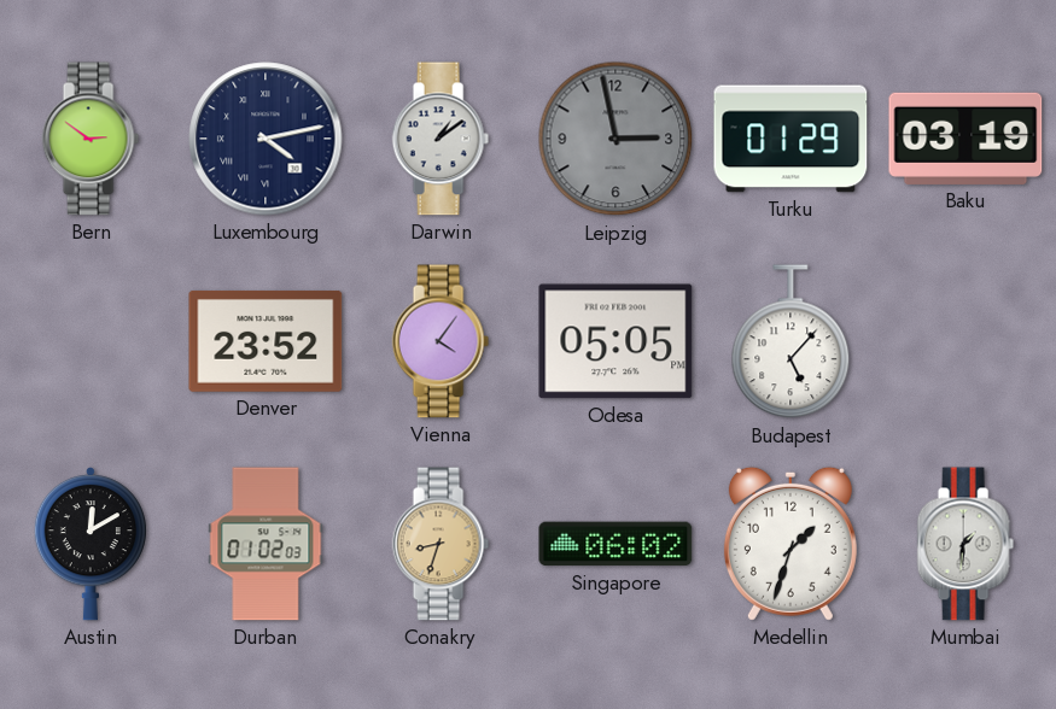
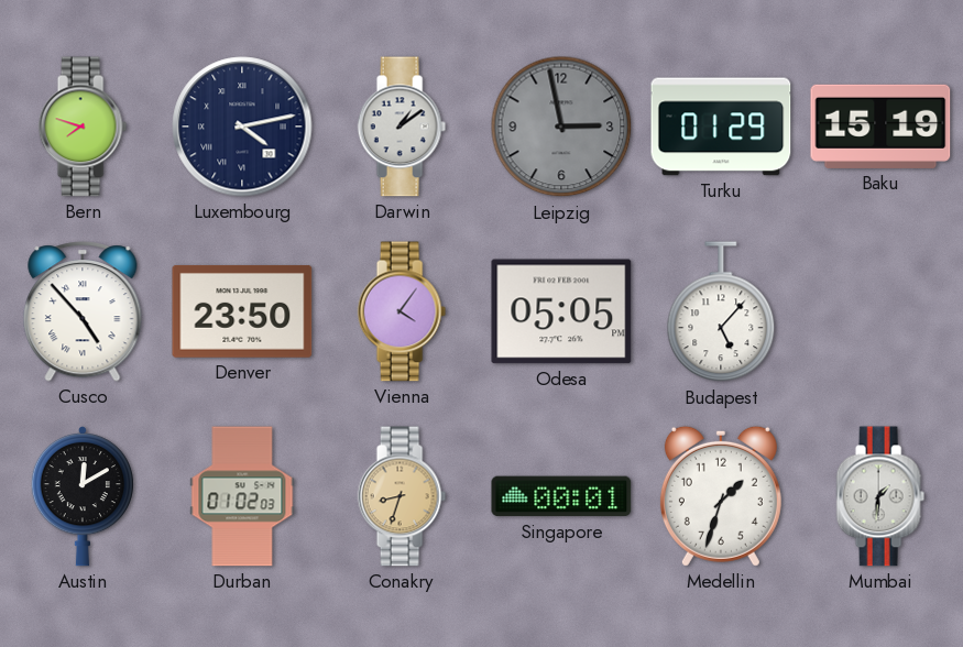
Bern: 2:51 -> 7:48
Baku: 03:19 -> 15:19
Cusco: none -> 4:53
Denver: 23:52 -> 23:50
Singapore: 06:02 -> 00:01
